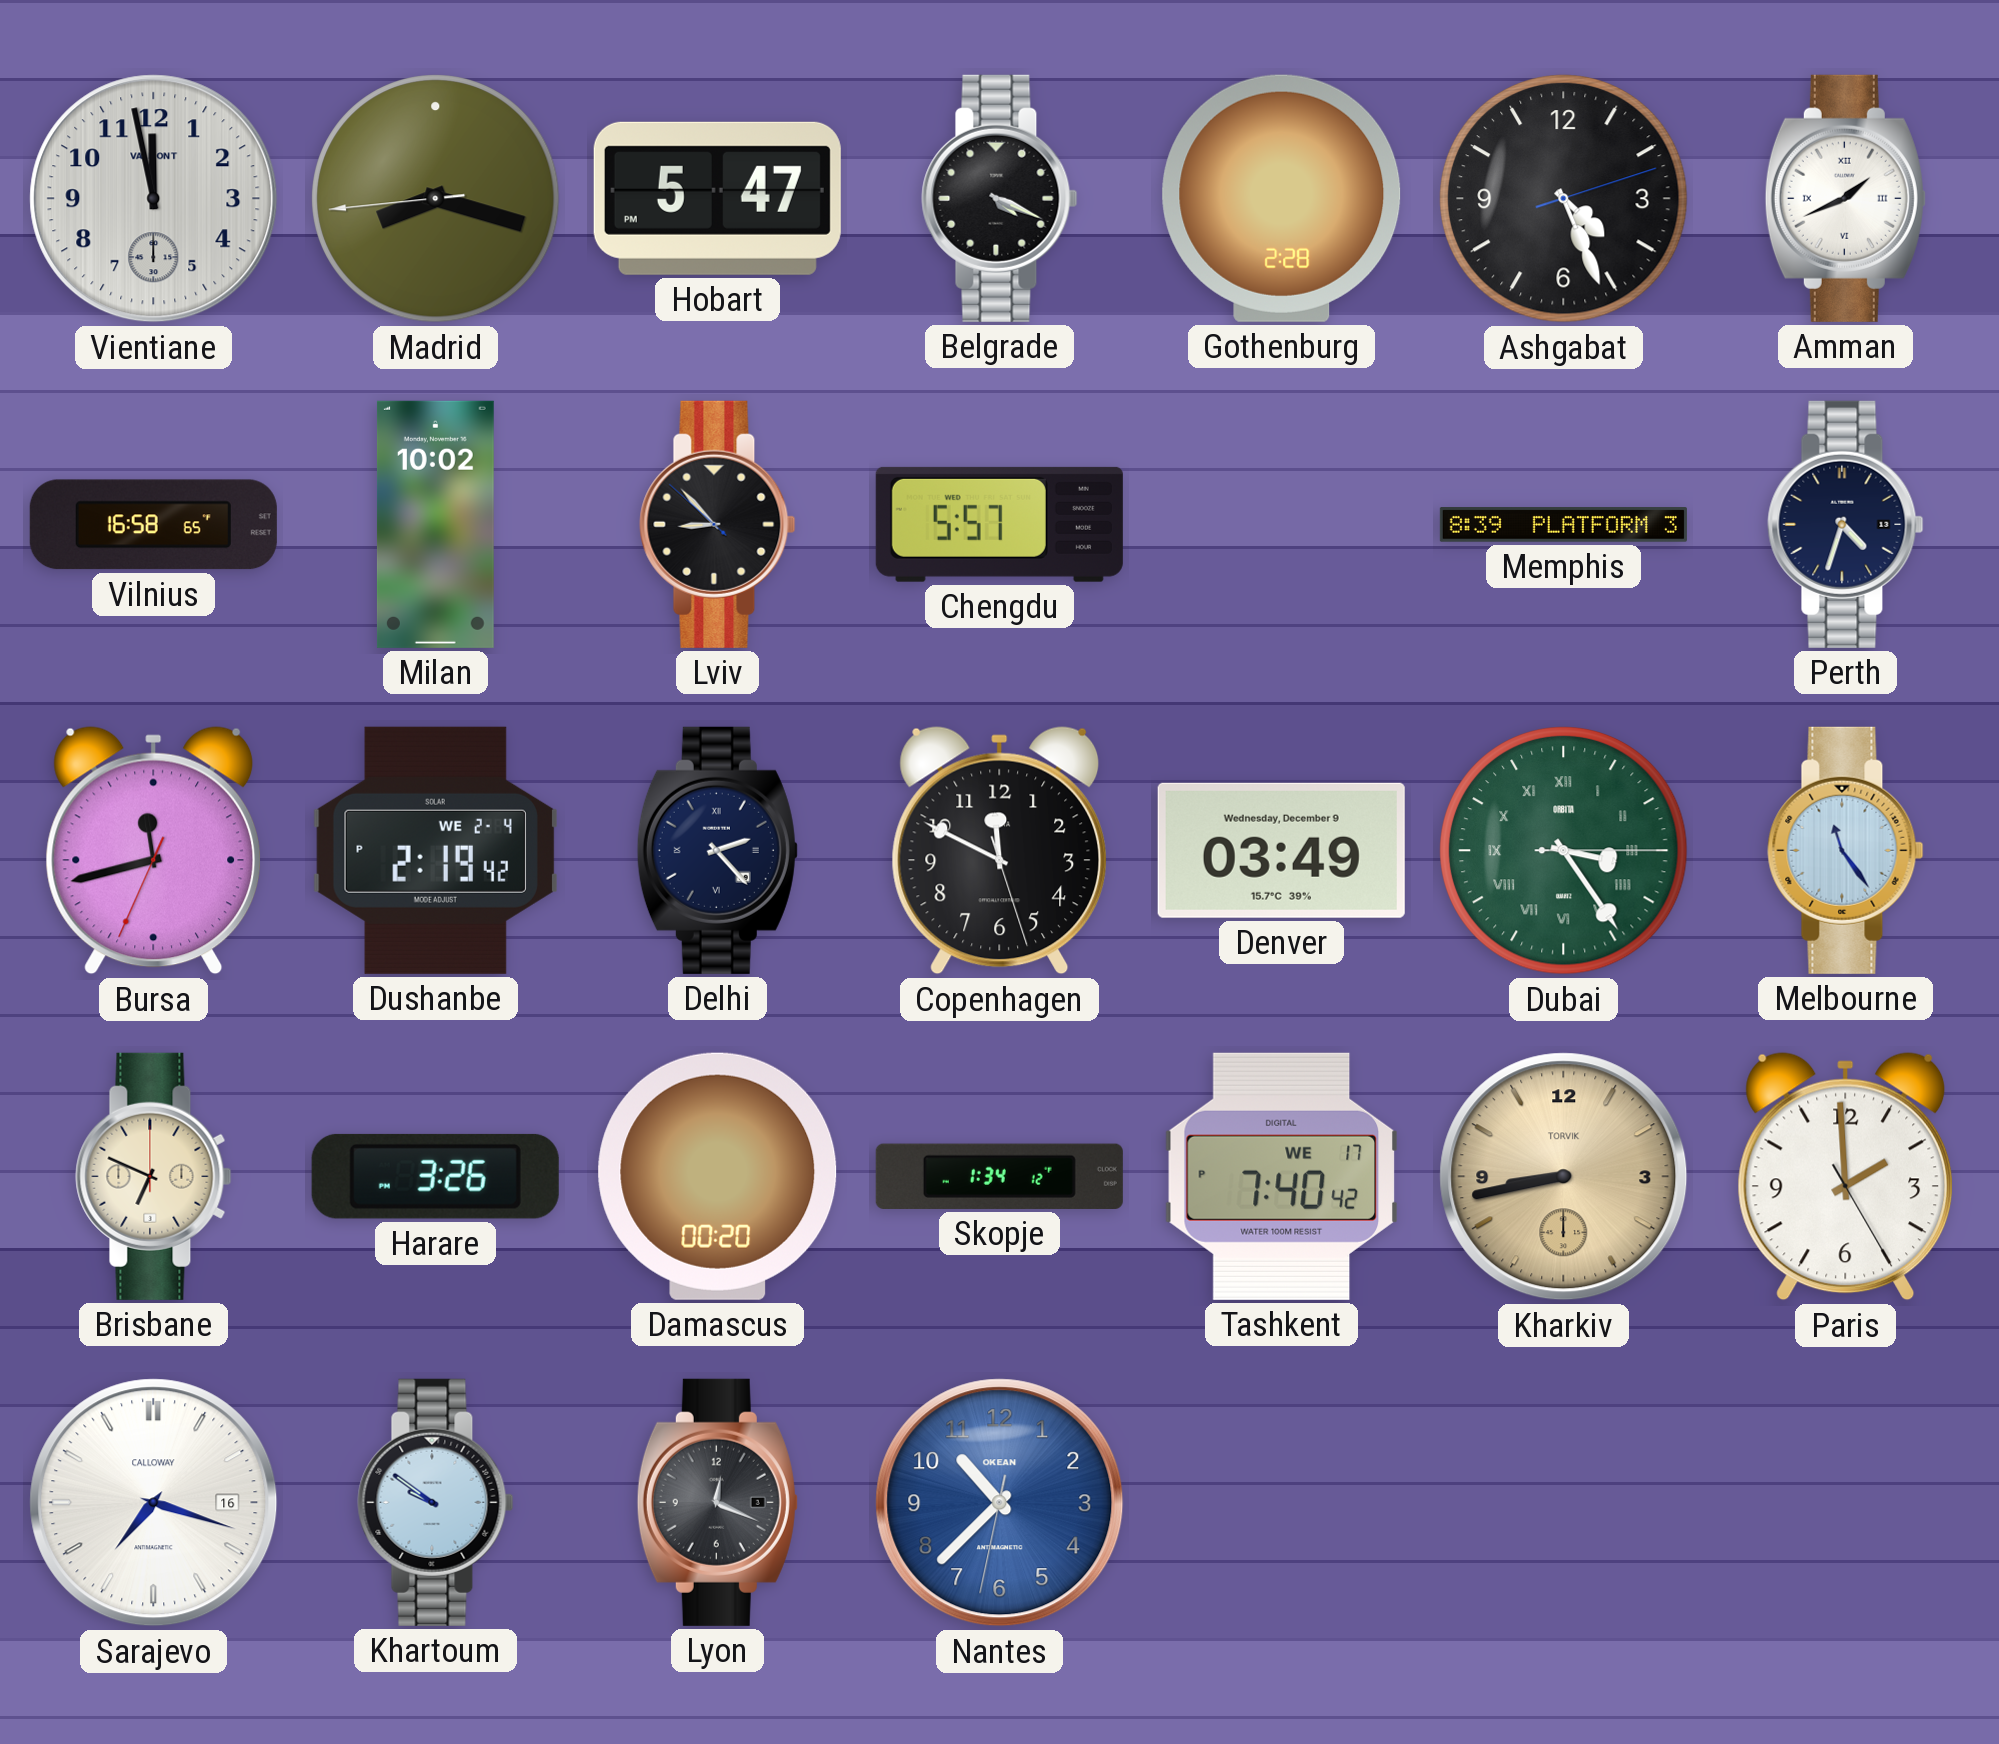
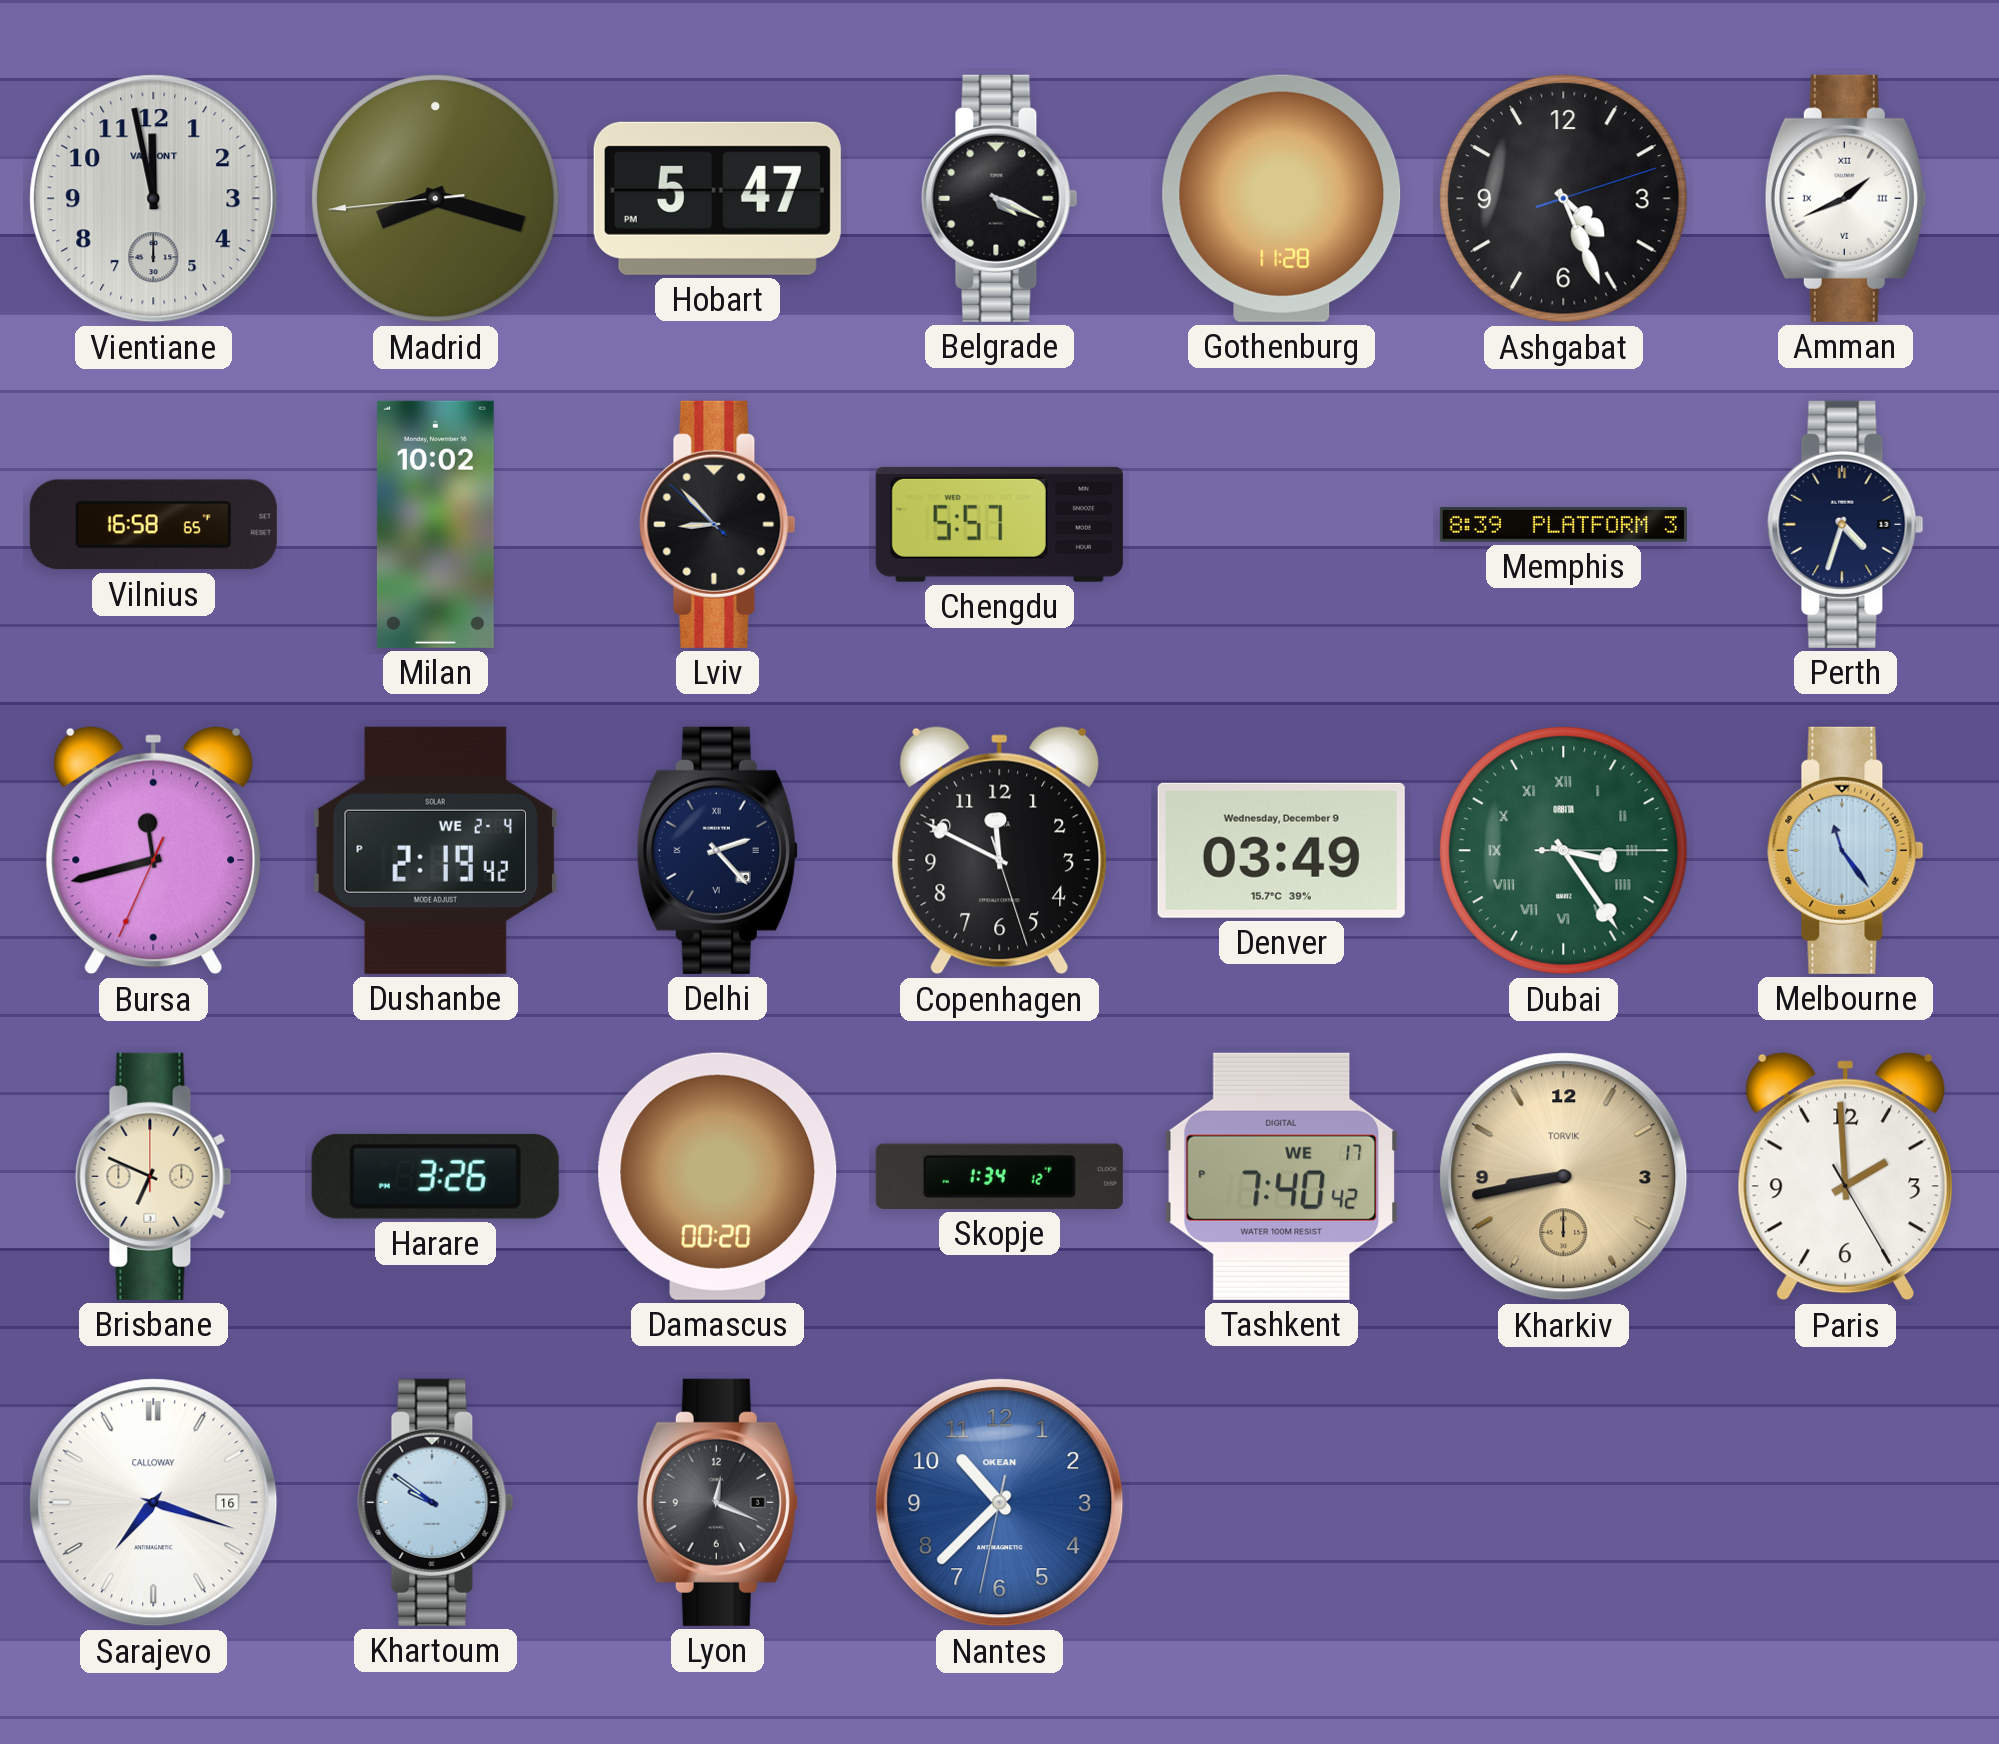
Gothenburg: 2:28 -> 11:28
